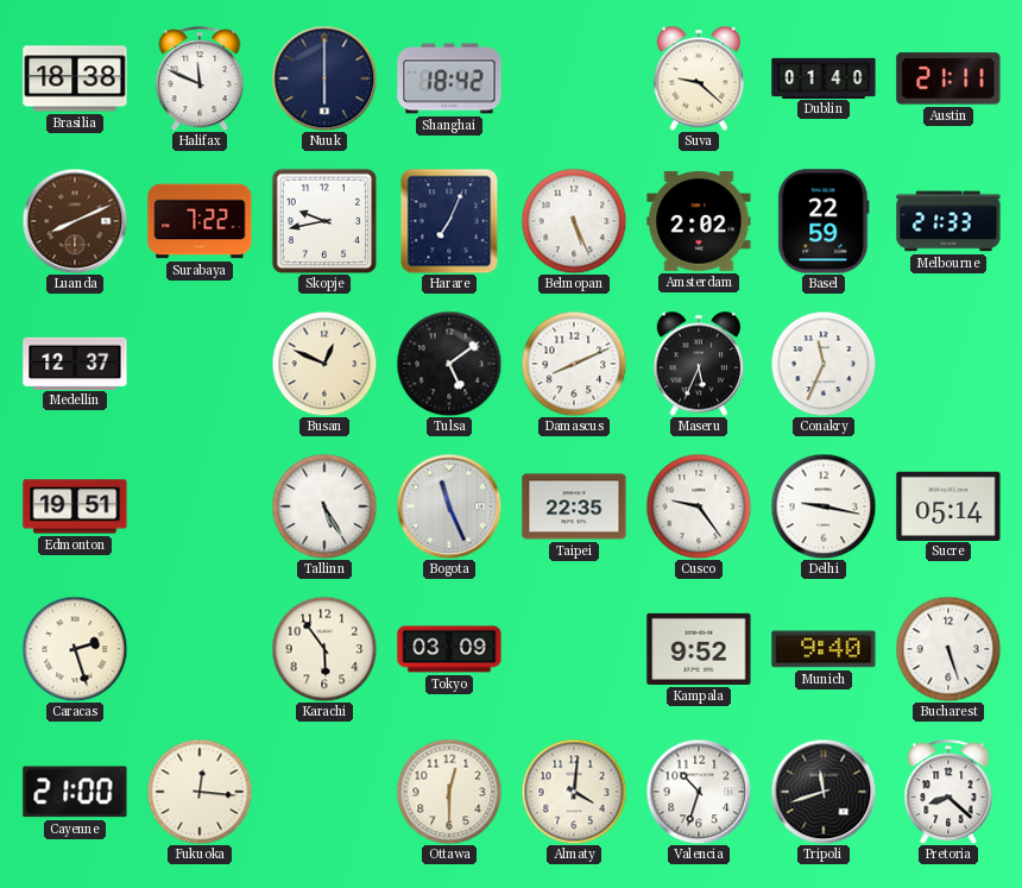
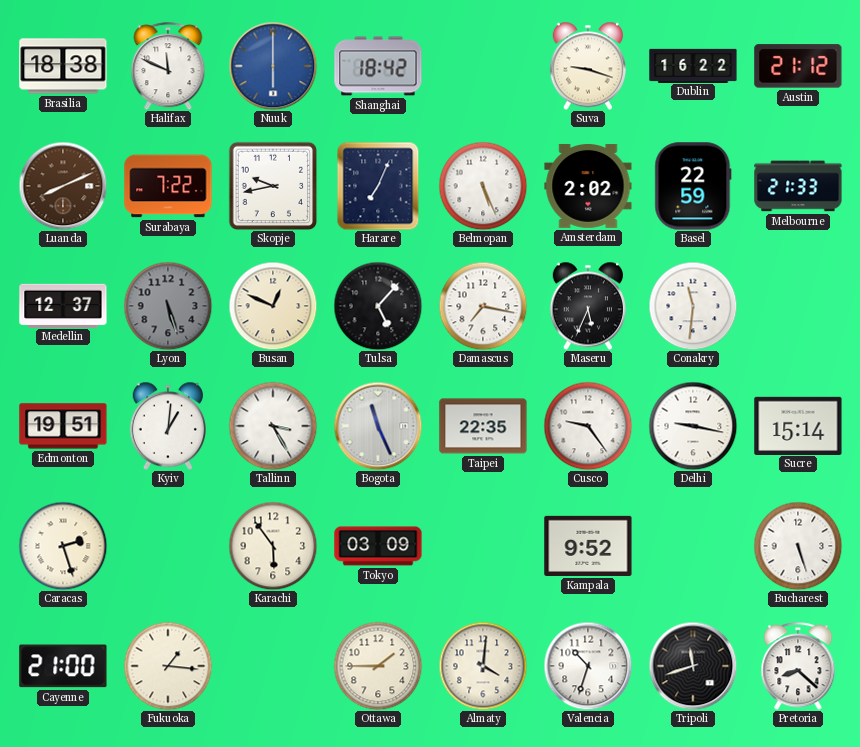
Nuuk dial: navy -> blue
Suva: 9:22 -> 9:18
Dublin: 01:40 -> 16:22
Austin: 21:11 -> 21:12
Lyon: none -> 5:27
Tulsa: 5:09 -> 5:07
Damascus: 8:11 -> 7:17
Conakry: 11:34 -> 11:31
Kyiv: none -> 1:01
Tallinn: 5:25 -> 3:25
Sucre: 05:14 -> 15:14
Munich: 9:40 -> none
Fukuoka: 12:16 -> 1:16
Ottawa: 12:30 -> 1:45
